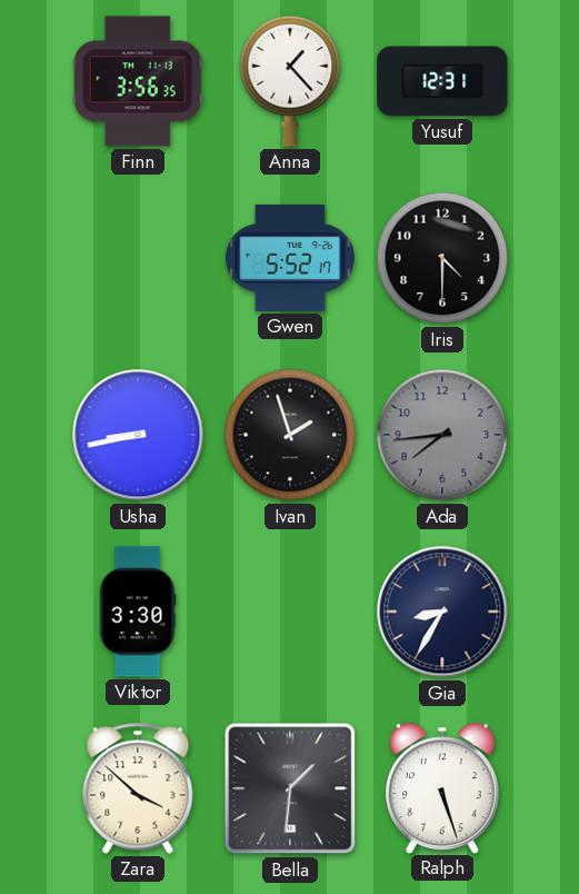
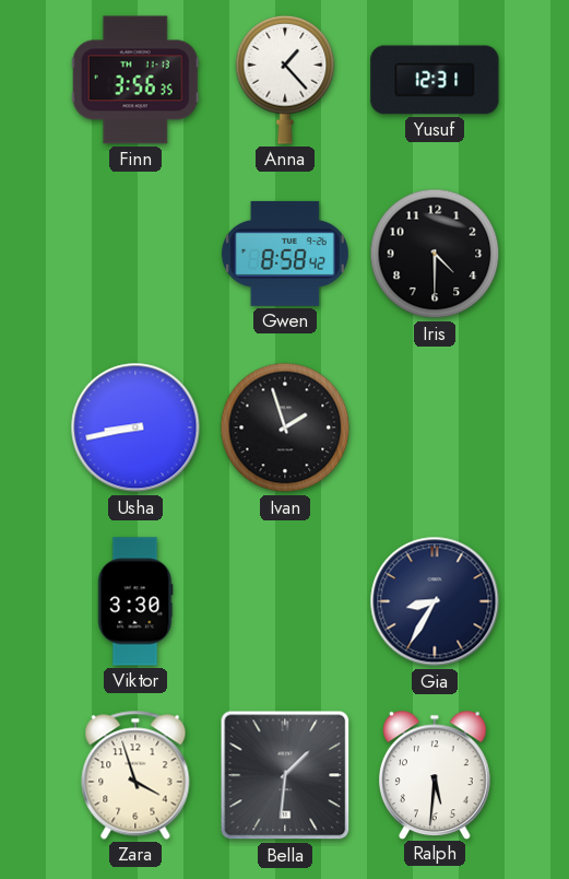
Gwen: 5:52 -> 8:58
Ada: 7:44 -> none
Zara: 3:52 -> 3:57
Ralph: 5:27 -> 5:31
